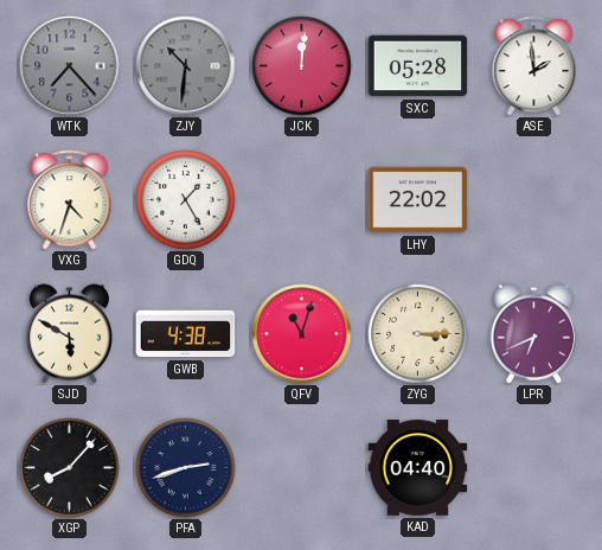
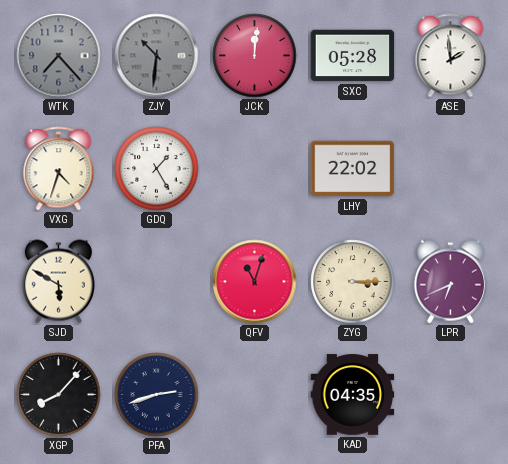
GWB: 4:38 -> none
KAD: 04:40 -> 04:35
